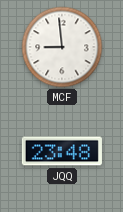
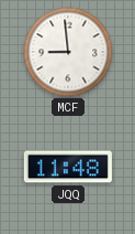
JQQ: 23:48 -> 11:48
